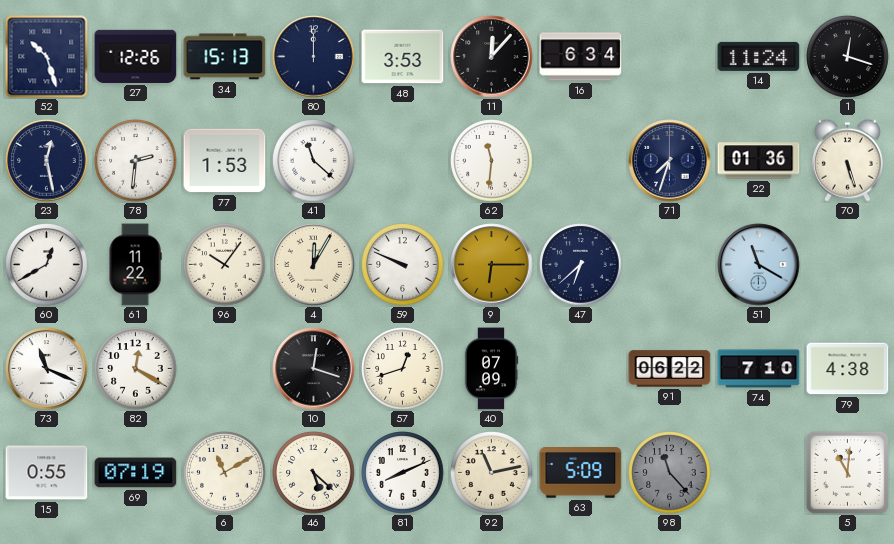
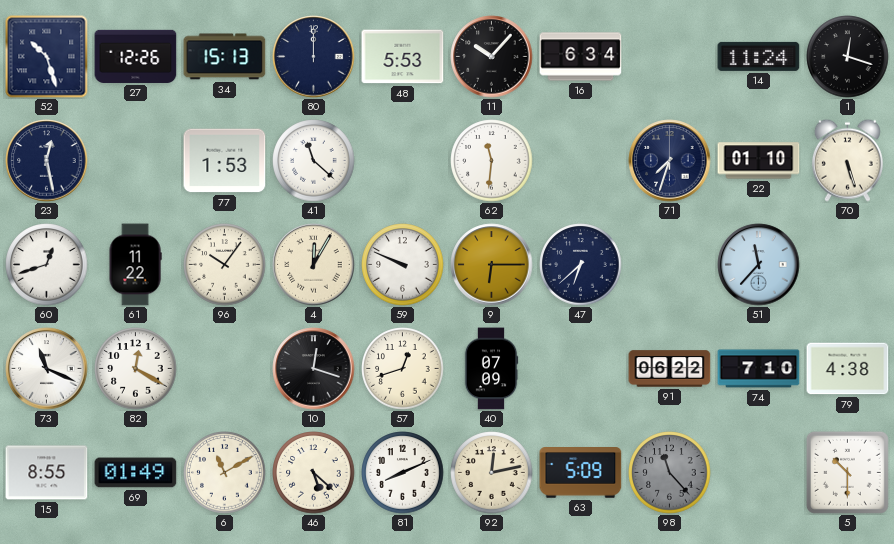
48: 3:53 -> 5:53
11: 12:07 -> 10:07
78: 2:31 -> none
22: 01:36 -> 01:10
60: 12:40 -> 12:42
51: 11:20 -> 11:37
15: 0:55 -> 8:55
69: 07:19 -> 01:49
92: 11:13 -> 12:13
5: 11:01 -> 10:30
